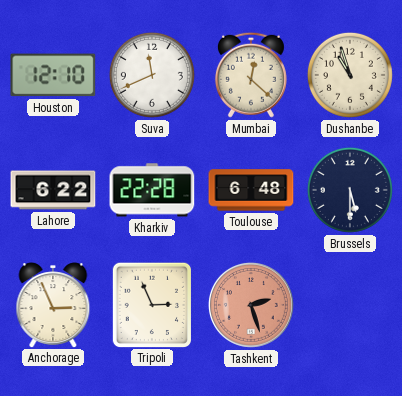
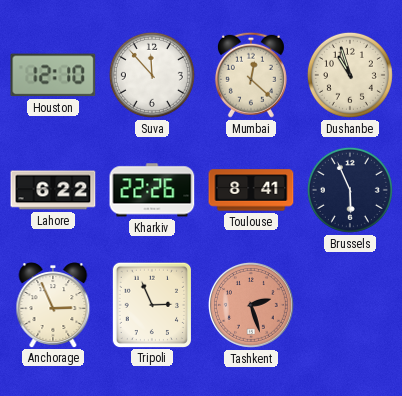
Suva: 11:41 -> 11:53
Kharkiv: 22:28 -> 22:26
Toulouse: 6:48 -> 8:41
Brussels: 5:30 -> 5:56
